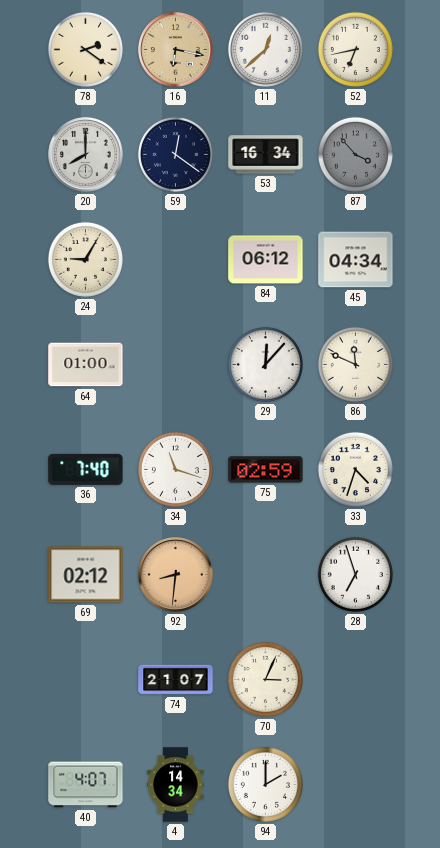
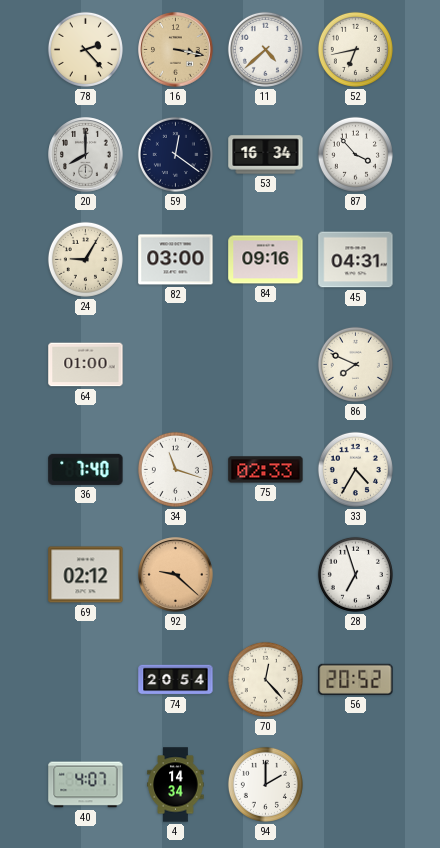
78: 2:21 -> 2:23
16: 6:17 -> 3:17
11: 12:38 -> 4:38
87 dial: grey -> white
82: none -> 03:00
84: 06:12 -> 09:16
45: 04:34 -> 04:31
29: 12:07 -> none
86: 11:49 -> 7:49
75: 02:59 -> 02:33
33: 4:33 -> 4:35
92: 8:31 -> 9:22
74: 21:07 -> 20:54
70: 3:04 -> 12:23
56: none -> 20:52
